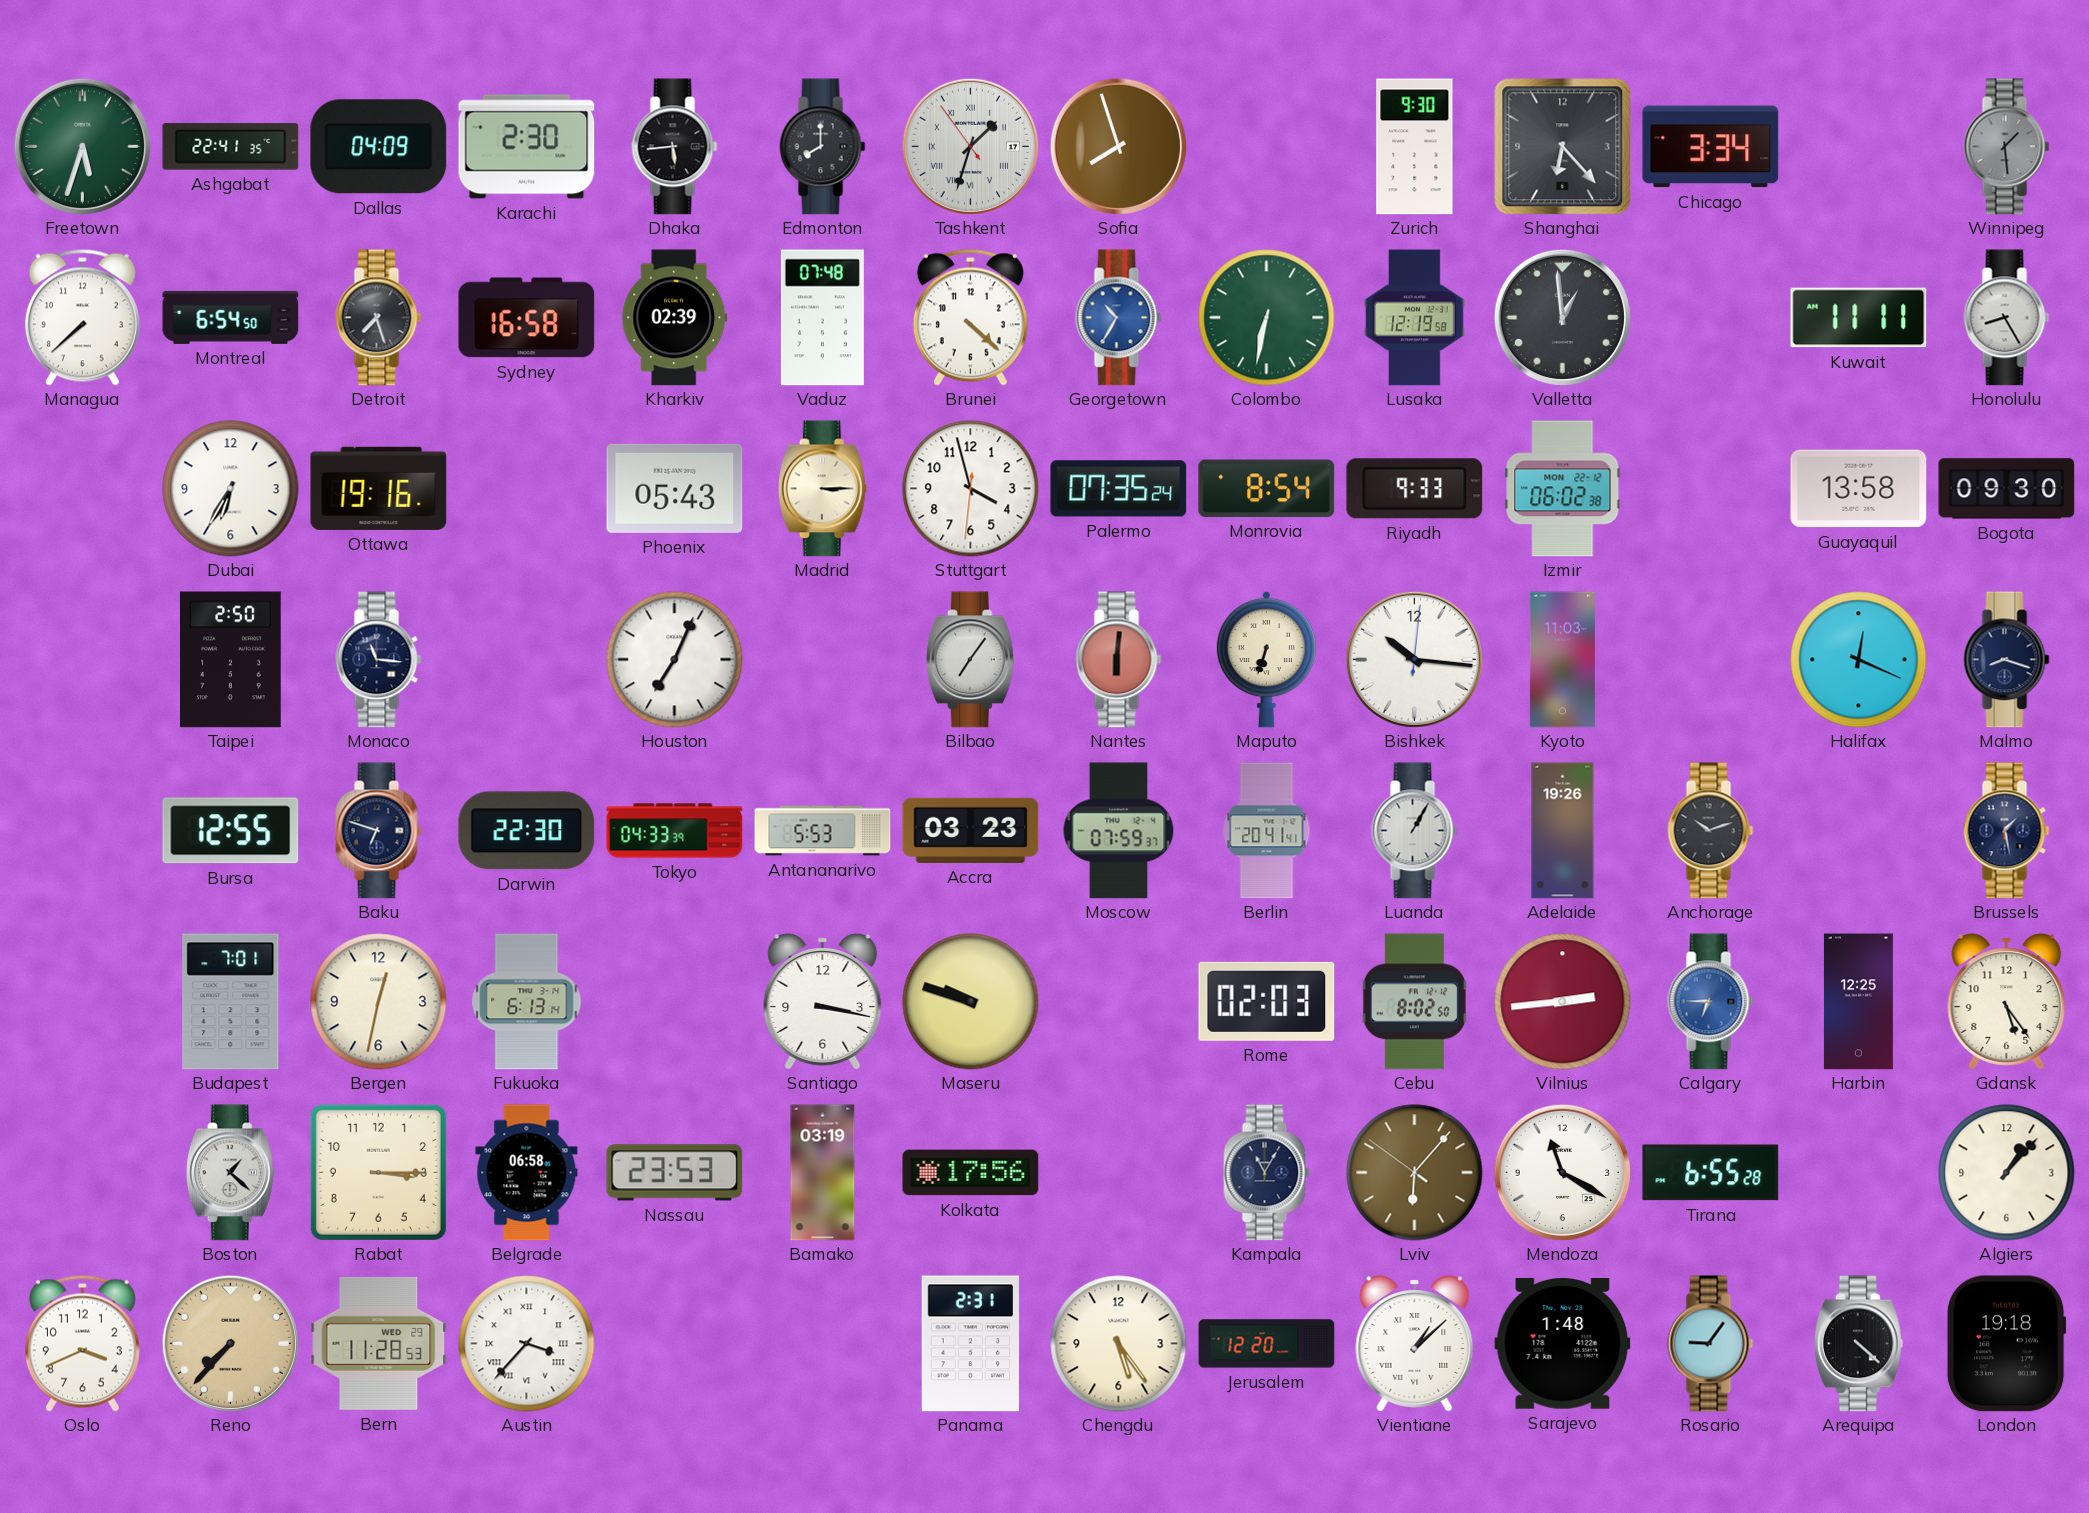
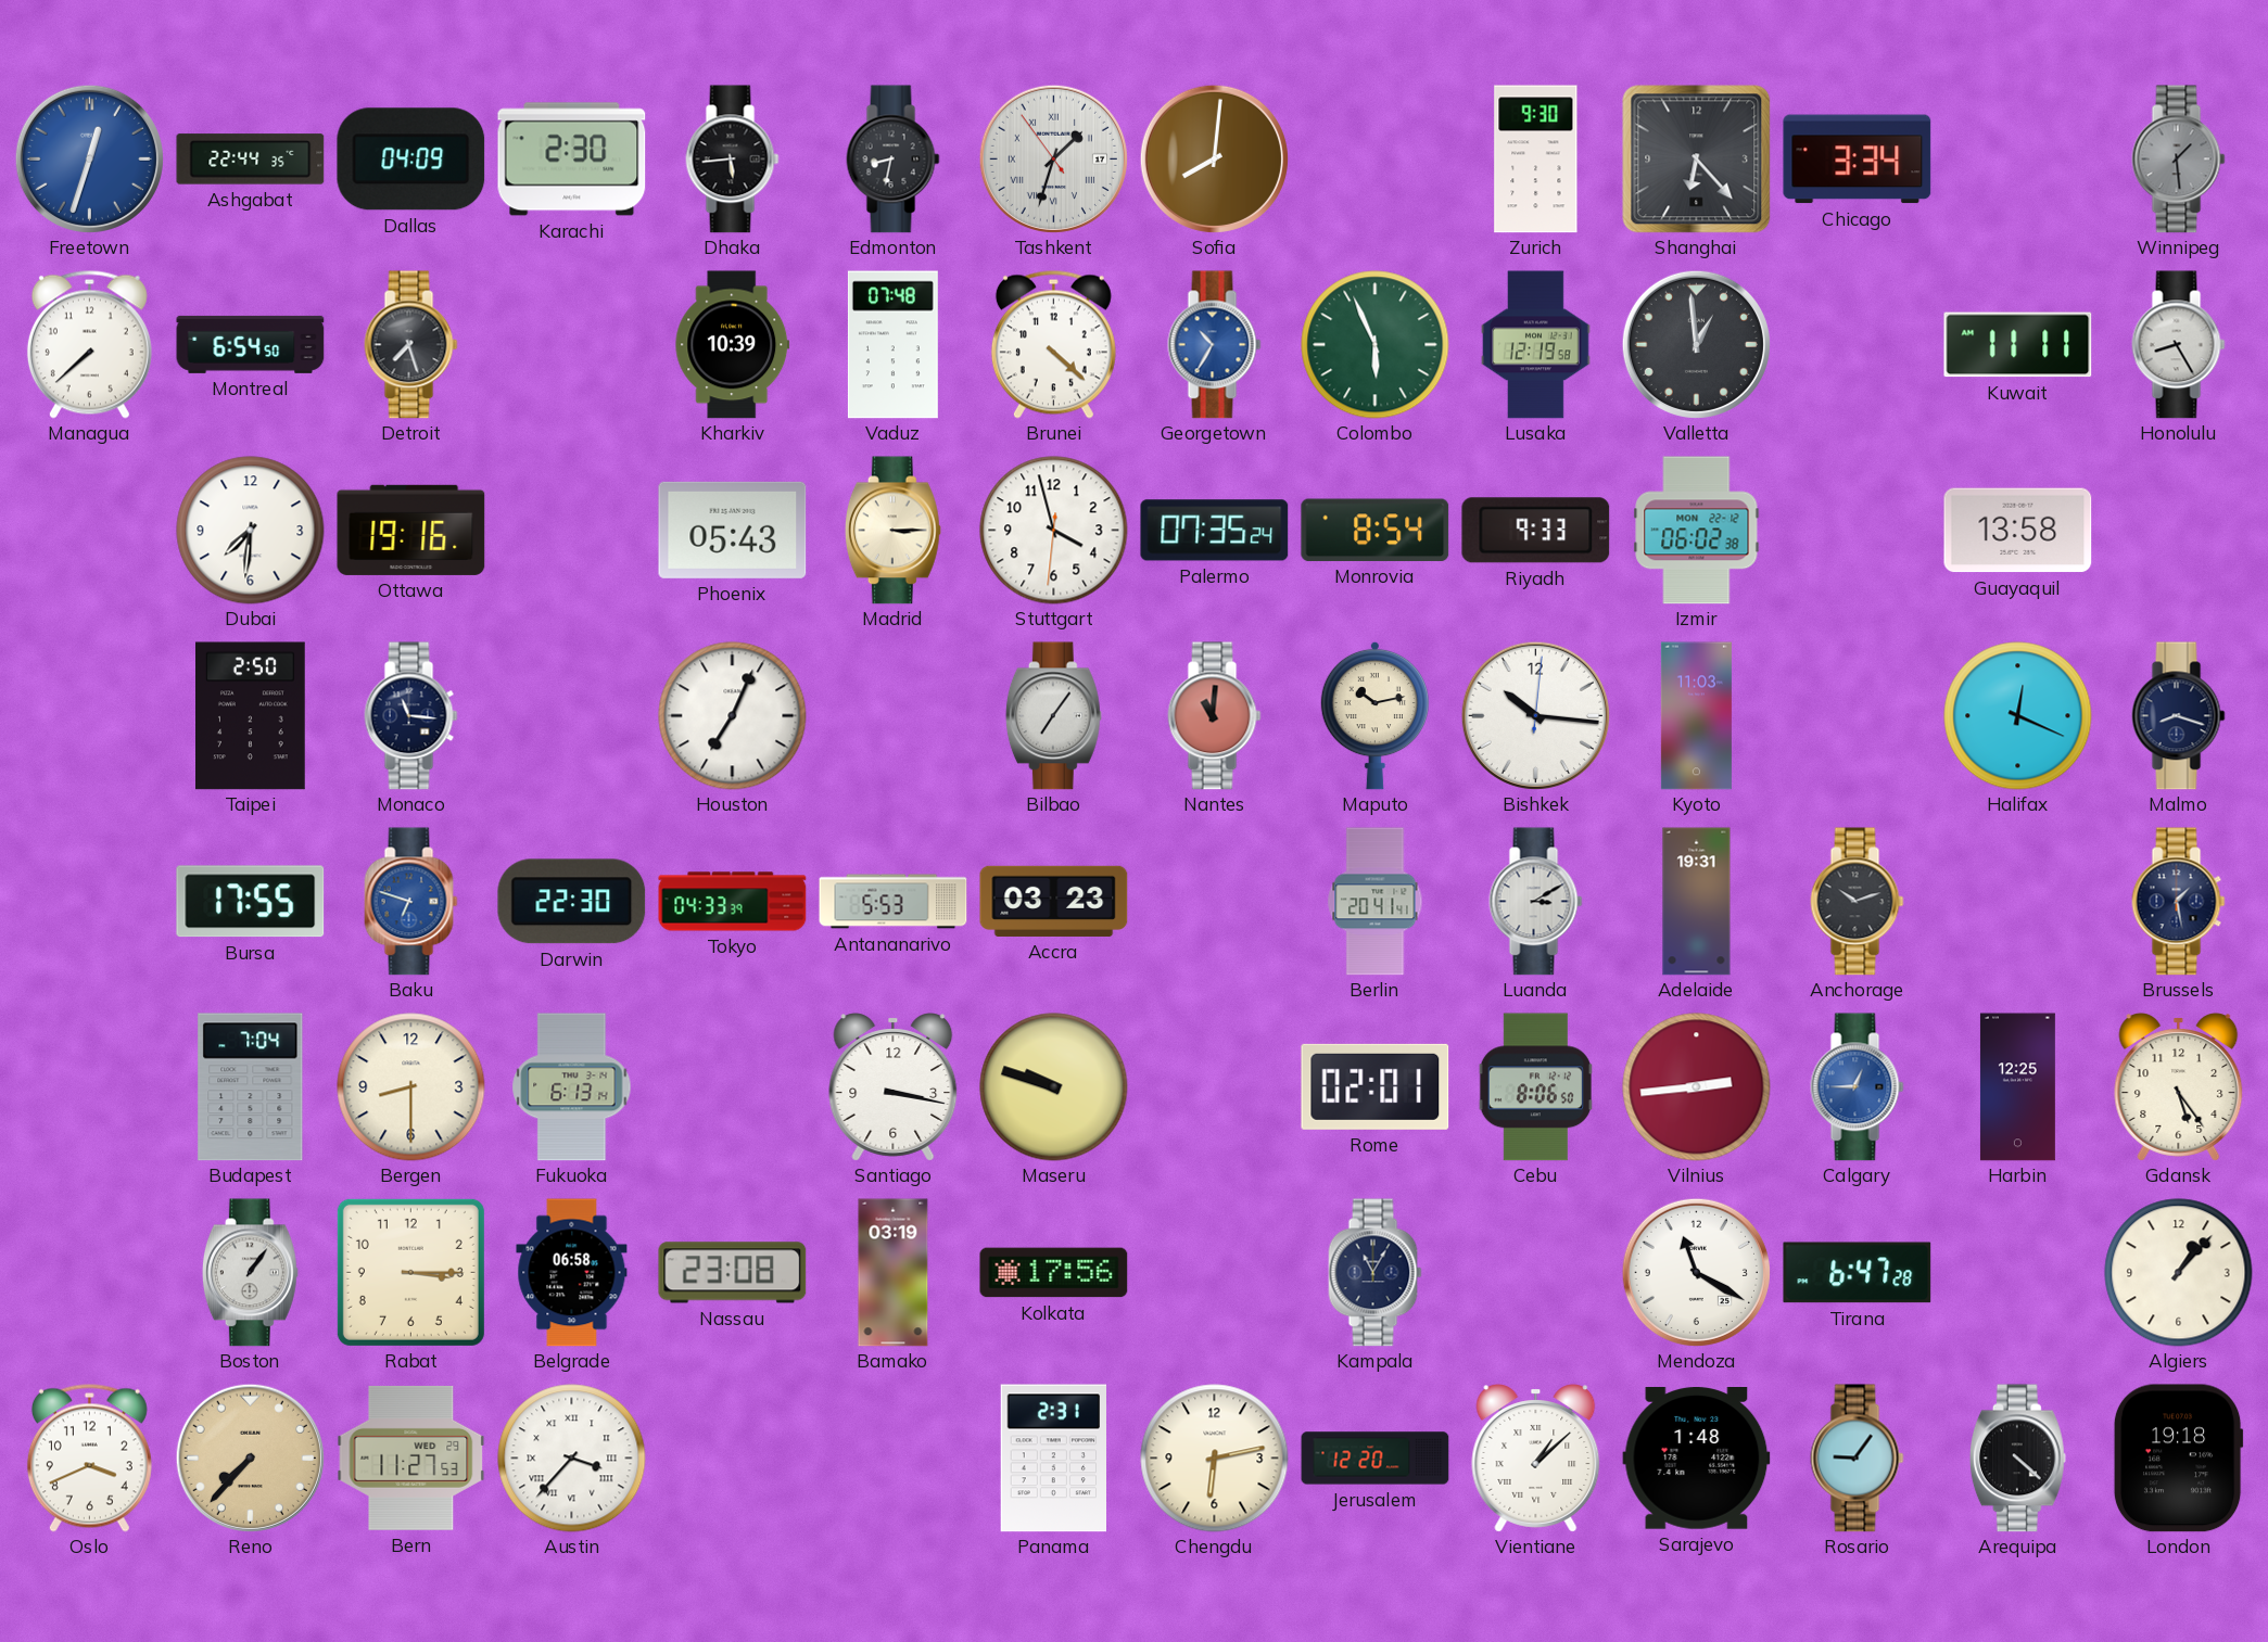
Freetown: 5:33 -> 12:33
Freetown dial: green -> blue
Ashgabat: 22:41 -> 22:44
Edmonton: 8:00 -> 8:32
Sofia: 7:57 -> 8:01
Sydney: 16:58 -> none
Kharkiv: 02:39 -> 10:39
Colombo: 6:32 -> 5:56
Dubai: 6:35 -> 7:31
Bogota: 09:30 -> none
Nantes: 6:01 -> 11:01
Maputo: 6:33 -> 10:13
Bursa: 12:55 -> 17:55
Baku dial: navy -> blue
Moscow: 07:59 -> none
Luanda: 1:05 -> 3:10
Adelaide: 19:26 -> 19:31
Budapest: 7:01 -> 7:04
Bergen: 12:32 -> 8:30
Rome: 02:03 -> 02:01
Cebu: 8:02 -> 8:06
Calgary: 6:45 -> 12:45
Boston: 1:22 -> 1:06
Nassau: 23:53 -> 23:08
Lviv: 6:06 -> none
Tirana: 6:55 -> 6:47
Bern: 11:28 -> 11:27
Chengdu: 5:24 -> 6:13
